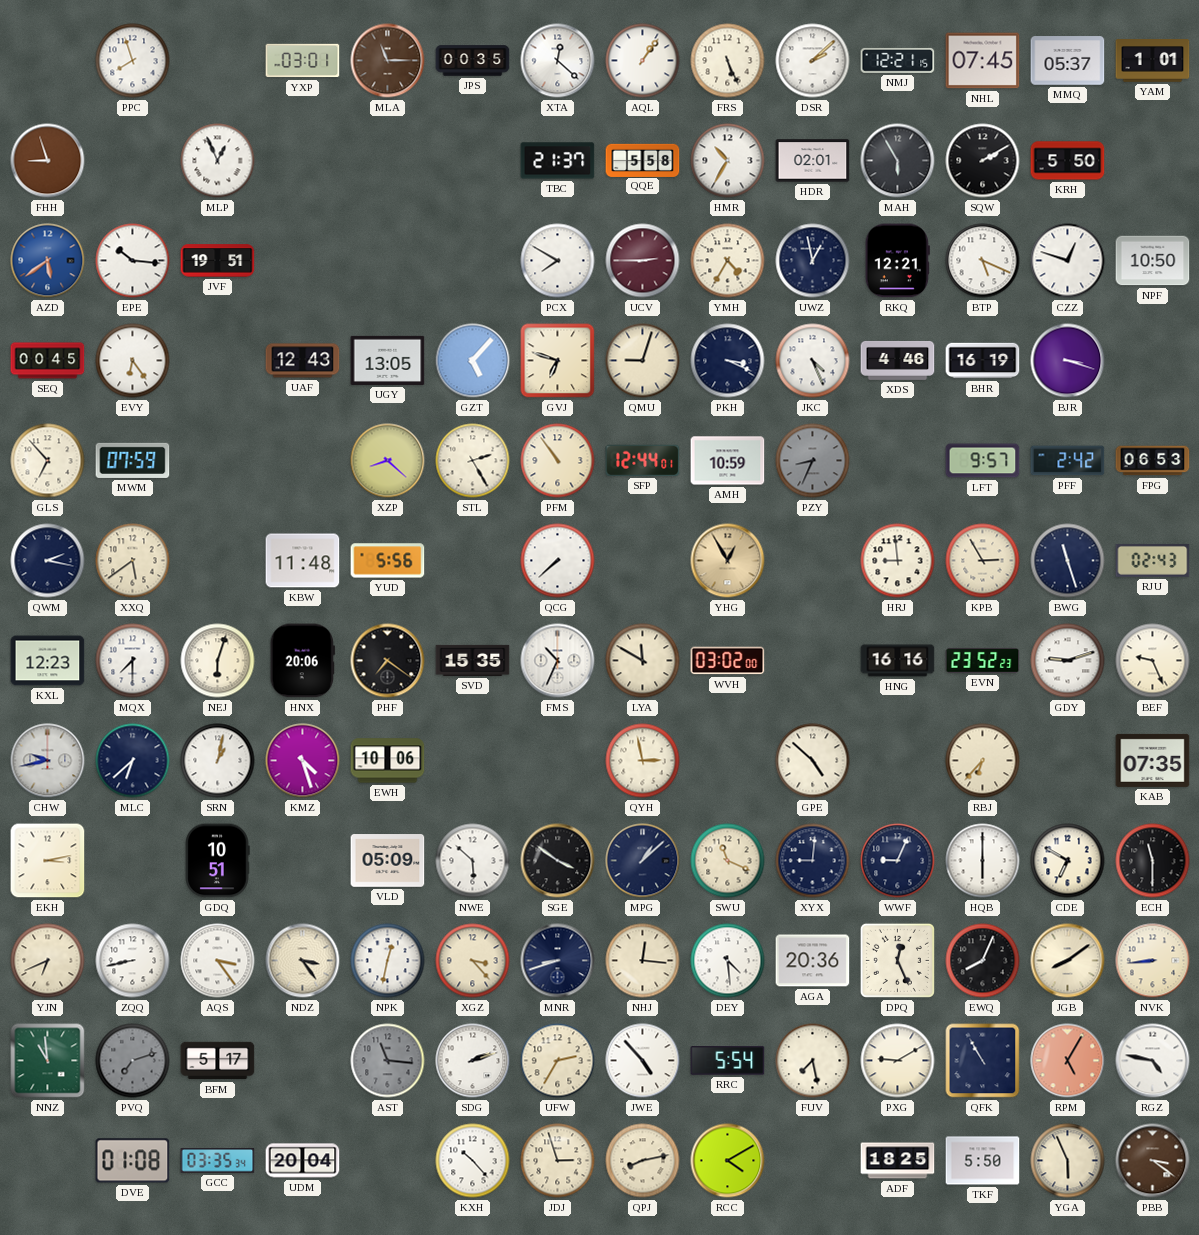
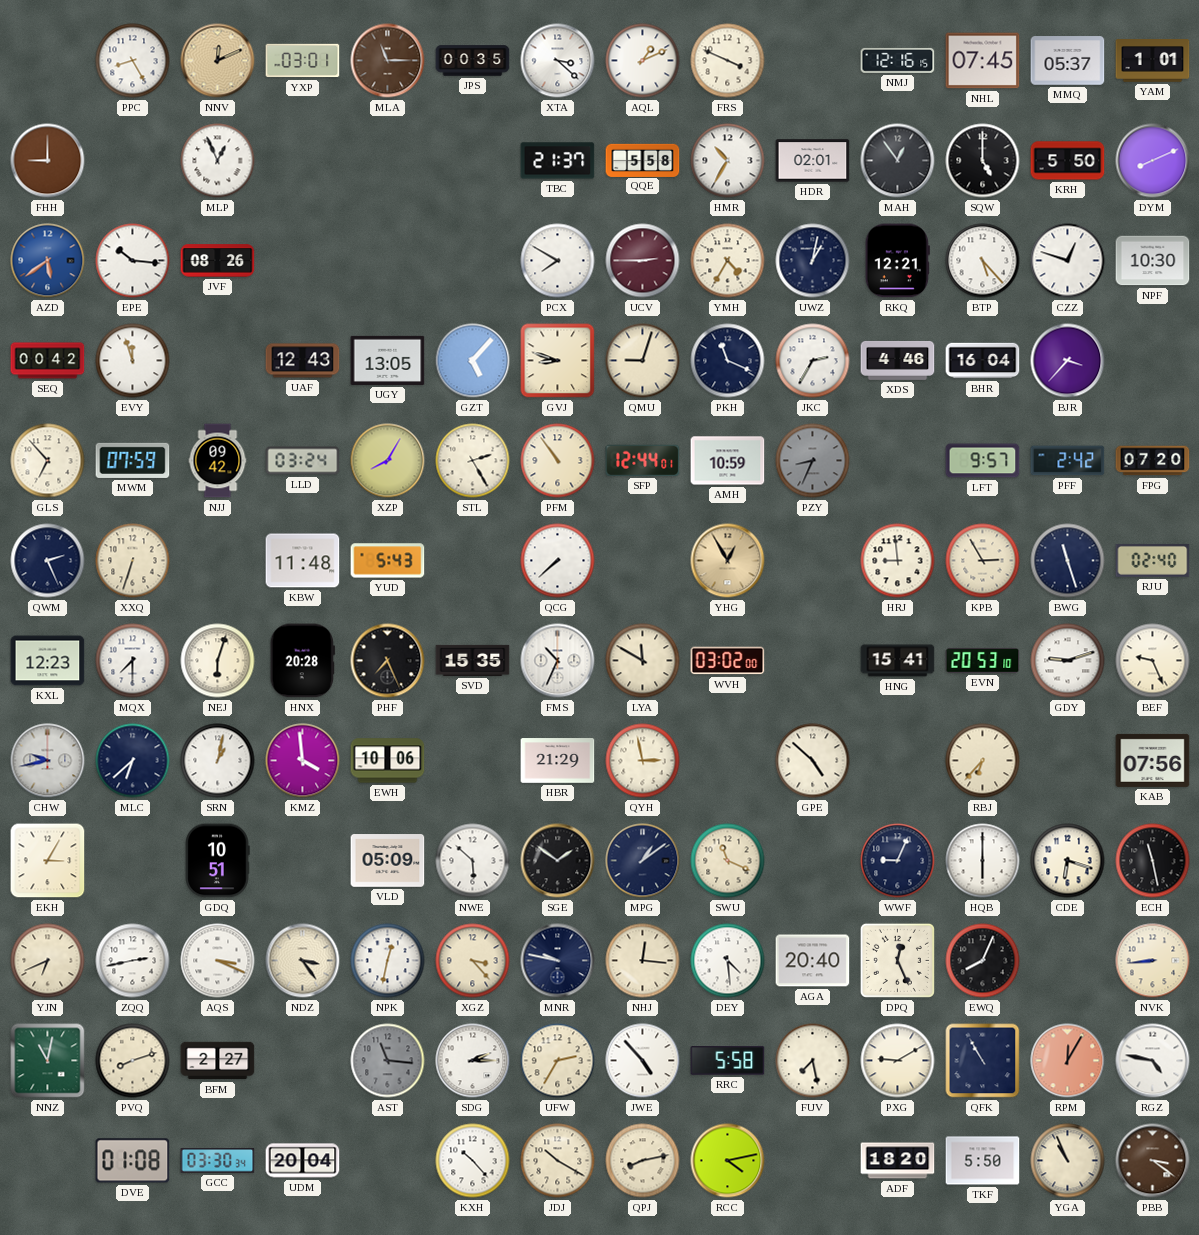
PPC: 7:57 -> 8:25
NNV: none -> 12:11
XTA: 12:22 -> 3:22
AQL: 1:06 -> 1:11
FRS: 5:26 -> 3:49
DSR: 2:08 -> none
NMJ: 12:21 -> 12:16
FHH: 8:57 -> 9:00
MAH: 5:55 -> 12:54
SQW: 2:10 -> 5:00
DYM: none -> 8:11
JVF: 19:51 -> 08:26
UWZ: 12:58 -> 1:02
BTP: 5:19 -> 5:23
NPF: 10:50 -> 10:30
SEQ: 00:45 -> 00:42
EVY: 6:24 -> 11:57
GVJ: 6:48 -> 8:48
PKH: 3:19 -> 11:19
JKC: 4:26 -> 2:35
BHR: 16:19 -> 16:04
BJR: 3:18 -> 3:37
NJJ: none -> 09:42
LLD: none -> 03:24
XZP: 8:22 -> 8:05
FPG: 06:53 -> 07:20
QWM: 2:17 -> 2:26
XXQ: 5:39 -> 6:33
YUD: 5:56 -> 5:43
RJU: 02:43 -> 02:40
HNX: 20:06 -> 20:28
PHF: 7:21 -> 7:26
HNG: 16:16 -> 15:41
EVN: 23:52 -> 20:53
KMZ: 4:27 -> 3:59
HBR: none -> 21:29
KAB: 07:35 -> 07:56
EKH: 3:13 -> 3:05
SGE: 3:51 -> 1:51
MPG: 1:08 -> 1:09
XYX: 9:01 -> none
CDE: 6:50 -> 6:18
ECH: 11:30 -> 11:28
ZQQ: 8:43 -> 2:43
AQS: 3:24 -> 3:19
MNR: 8:42 -> 9:47
AGA: 20:36 -> 20:40
JGB: 8:09 -> none
NNZ: 10:59 -> 11:02
PVQ: 7:12 -> 8:12
PVQ dial: grey -> cream
BFM: 5:17 -> 2:27
SDG: 2:12 -> 2:15
RRC: 5:54 -> 5:58
RPM: 5:05 -> 12:05
GCC: 03:35 -> 03:30
JDJ: 2:57 -> 10:20
RCC: 4:10 -> 4:13
ADF: 18:25 -> 18:20
YGA: 5:56 -> 10:56
